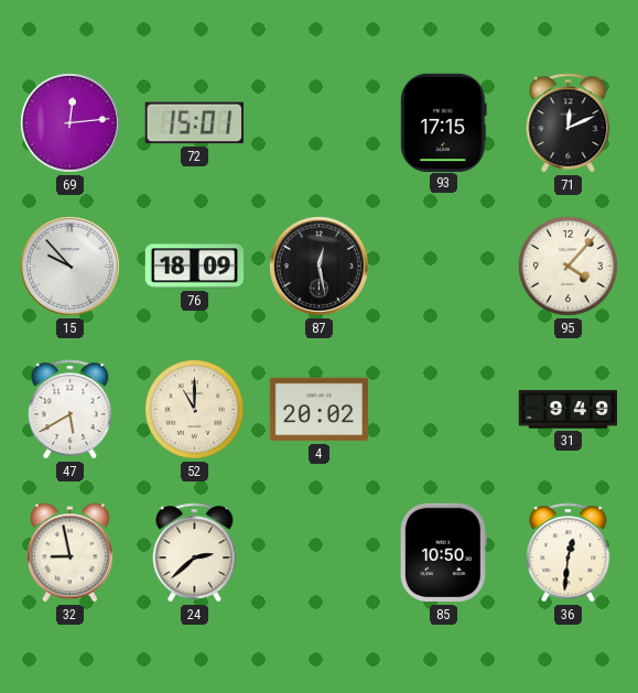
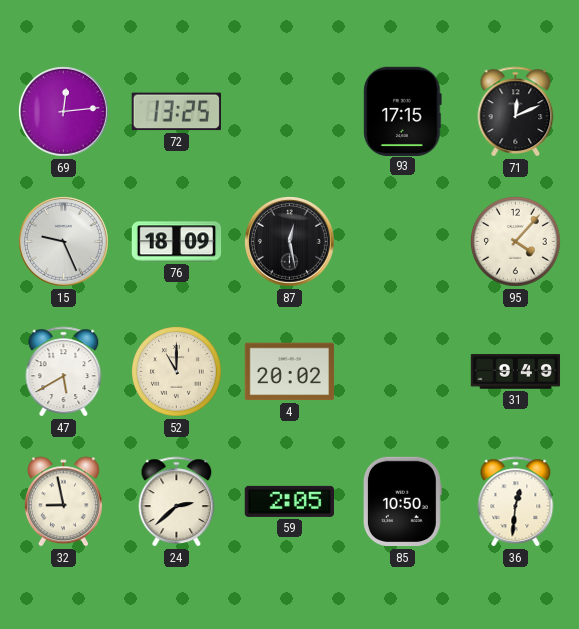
72: 15:01 -> 13:25
15: 9:53 -> 9:26
59: none -> 2:05
